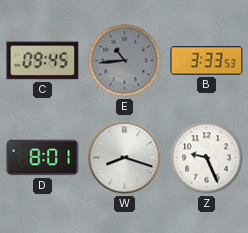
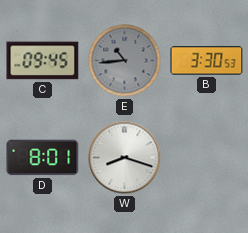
B: 3:33 -> 3:30
Z: 9:26 -> none
